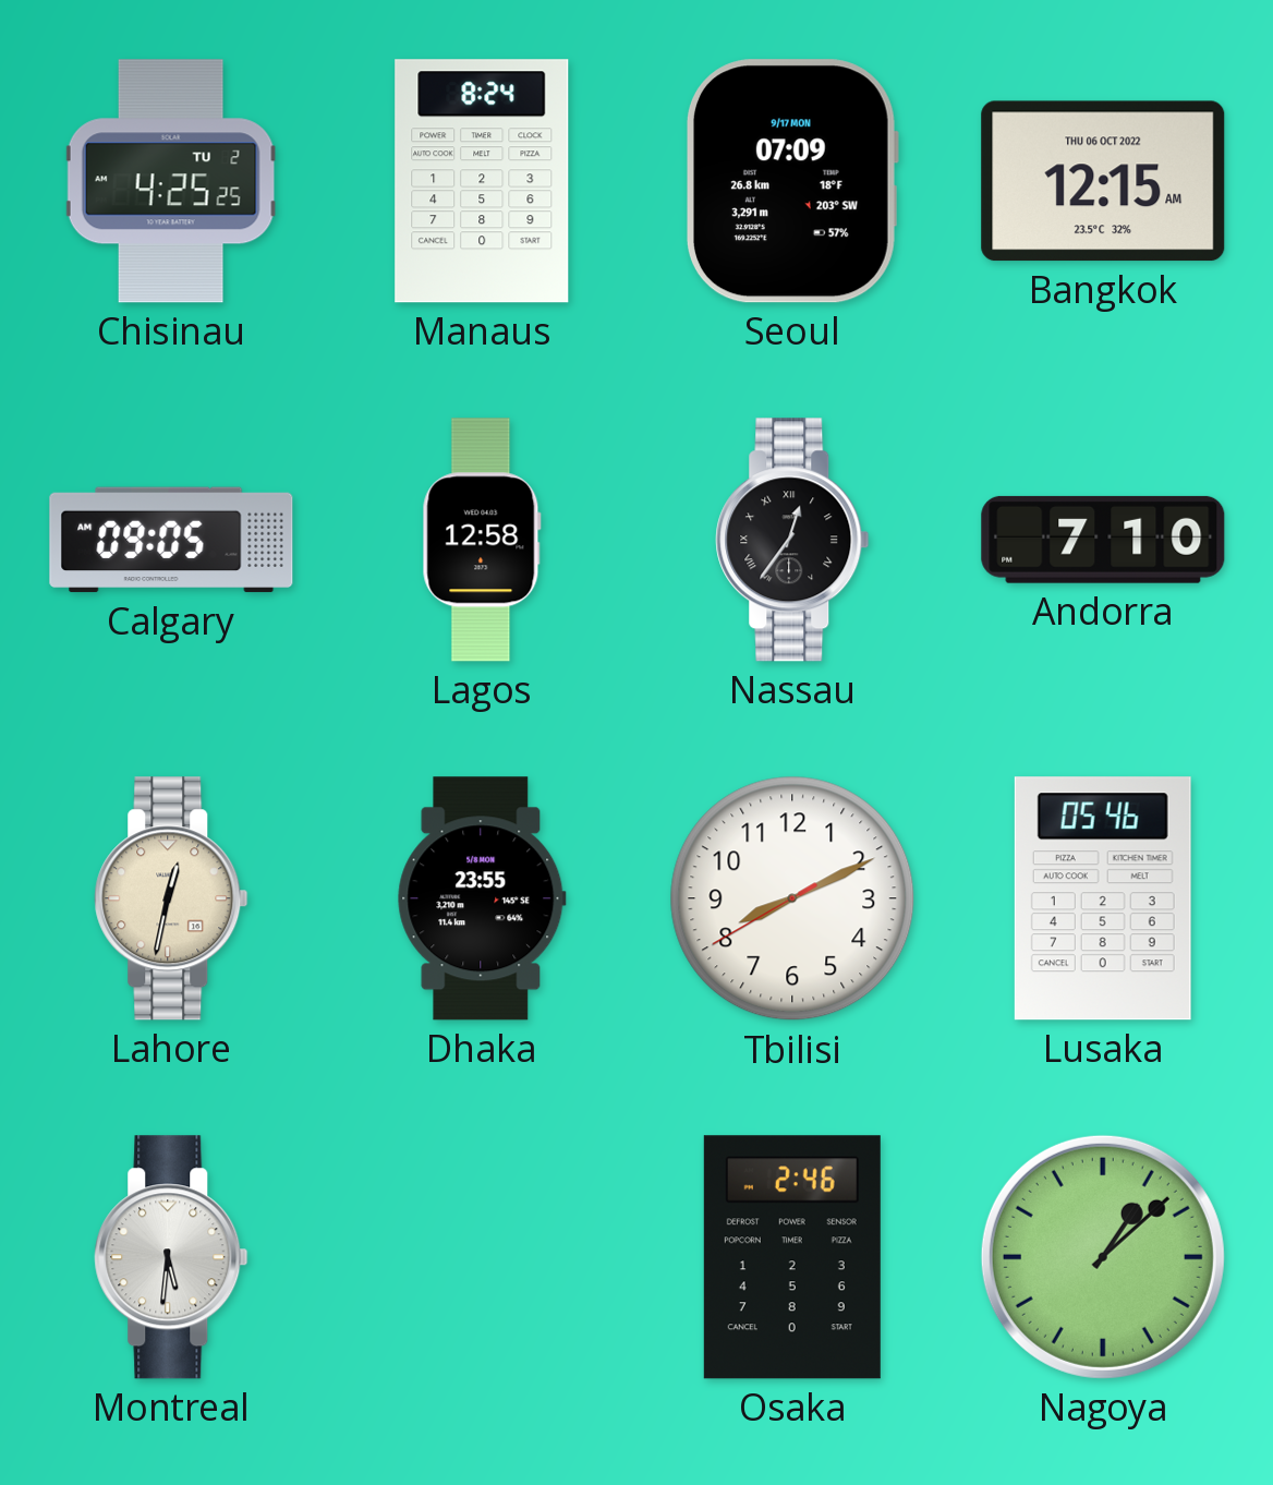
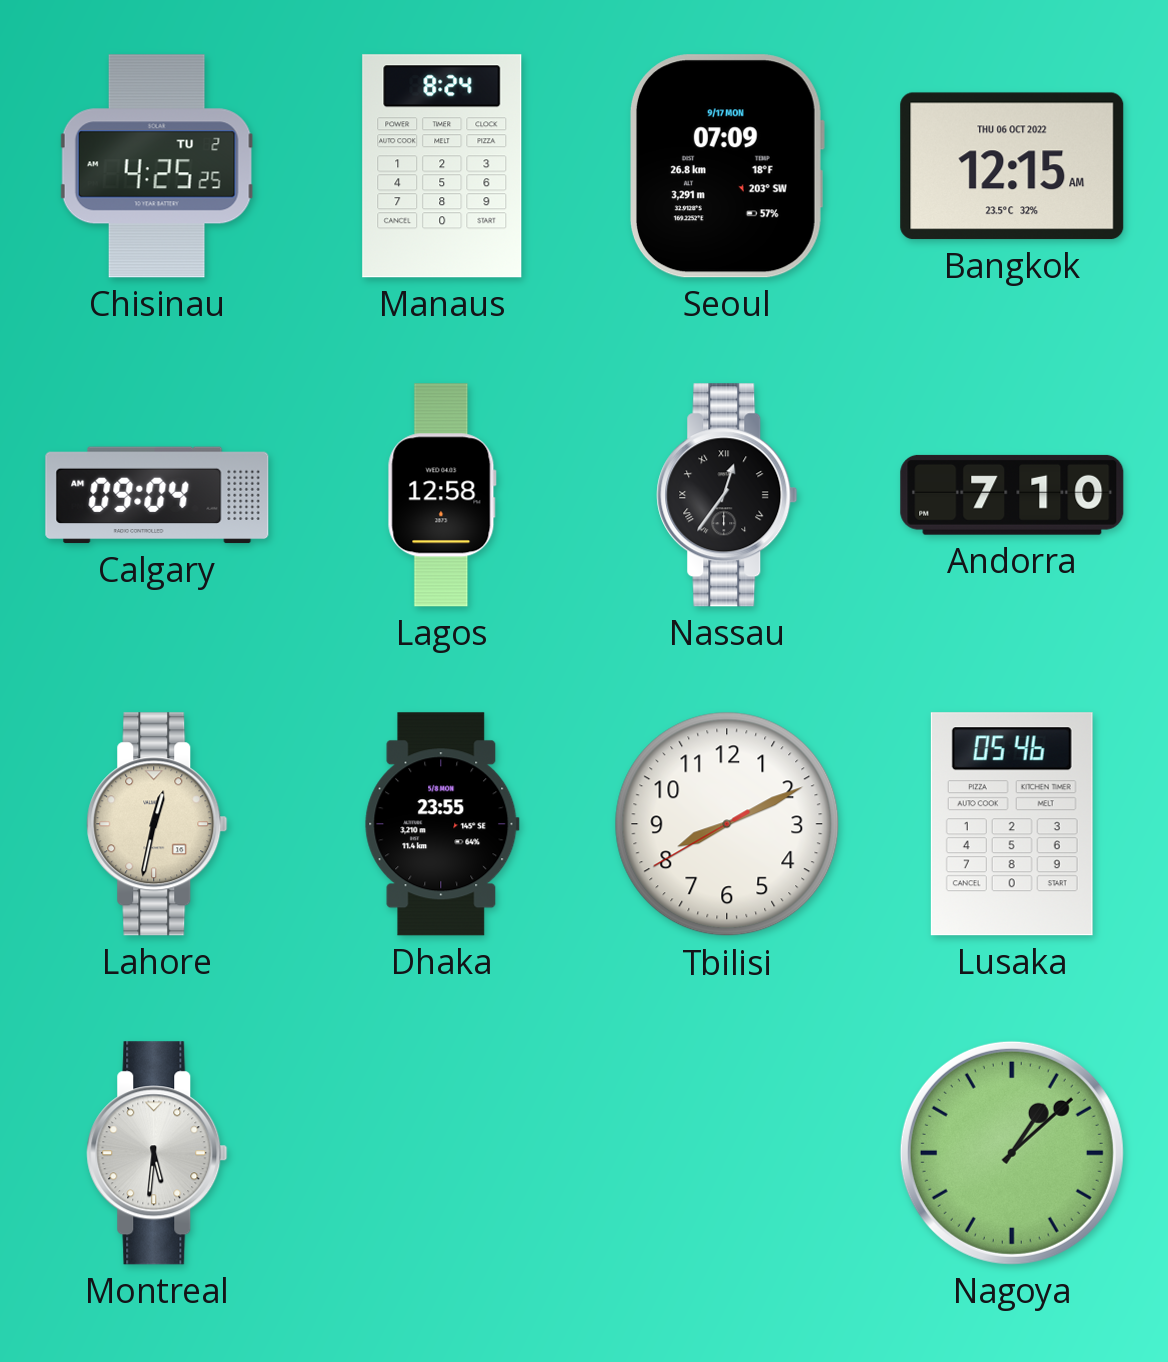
Calgary: 09:05 -> 09:04
Osaka: 2:46 -> none
